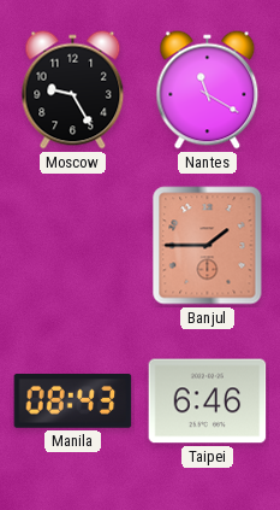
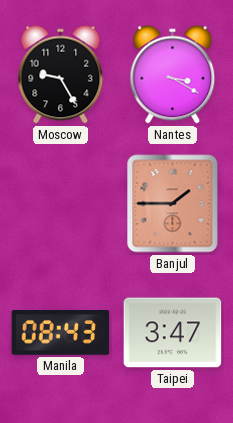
Nantes: 11:20 -> 3:20
Taipei: 6:46 -> 3:47
